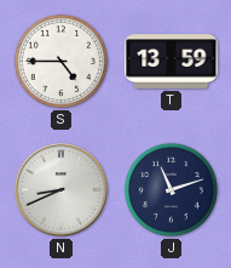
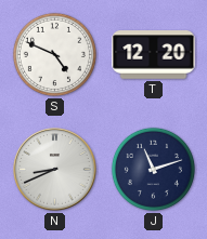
S: 4:45 -> 4:49
T: 13:59 -> 12:20
